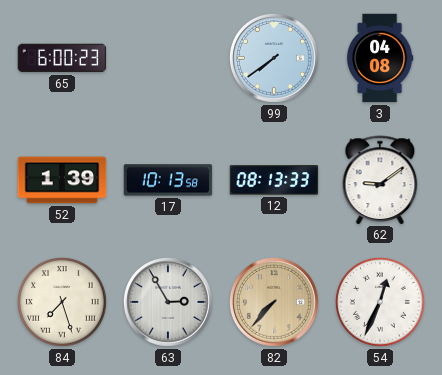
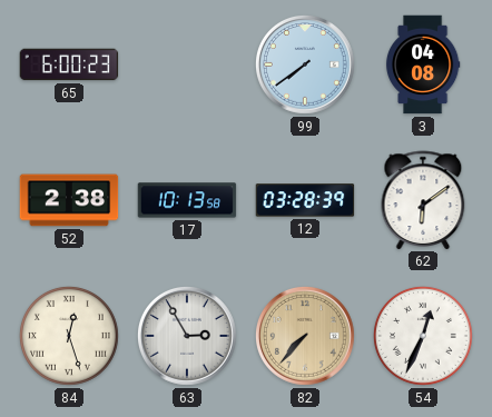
52: 1:39 -> 2:38
12: 08:13 -> 03:28
62: 9:09 -> 6:09
84: 7:27 -> 12:27
